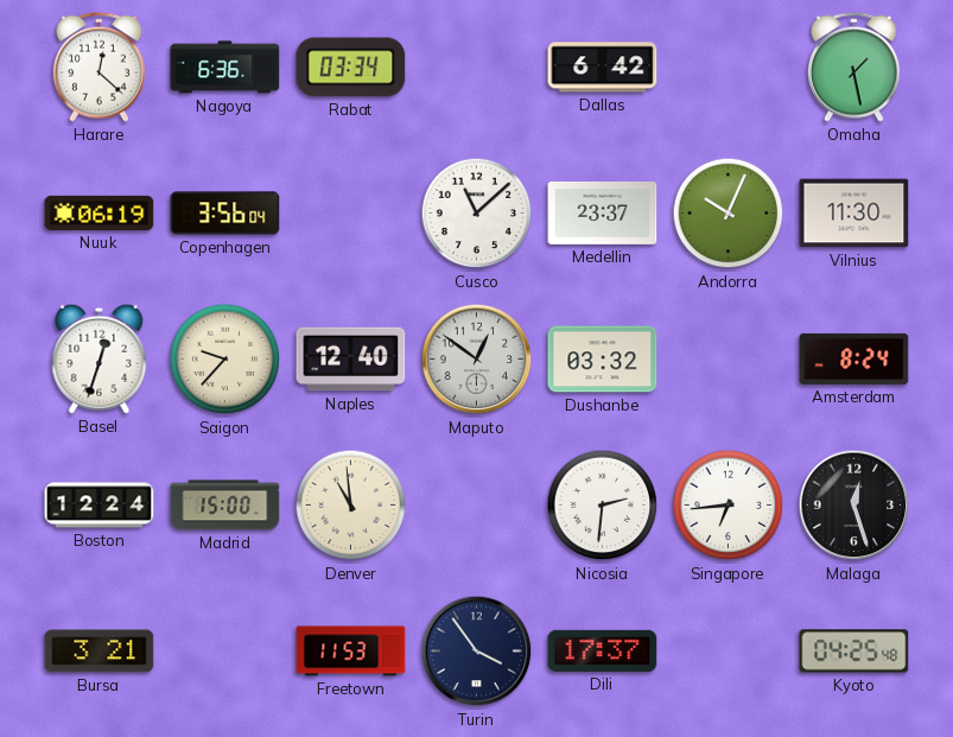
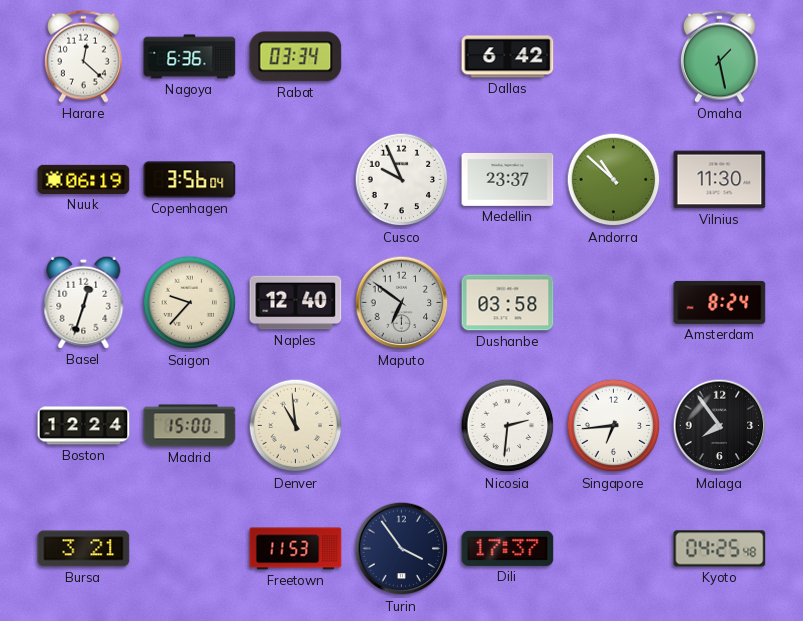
Cusco: 11:08 -> 9:56
Andorra: 10:04 -> 10:52
Maputo: 12:51 -> 6:51
Dushanbe: 03:32 -> 03:58
Malaga: 12:27 -> 7:54
